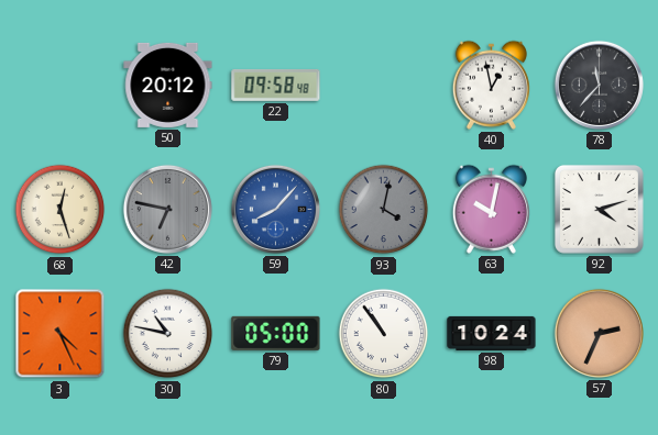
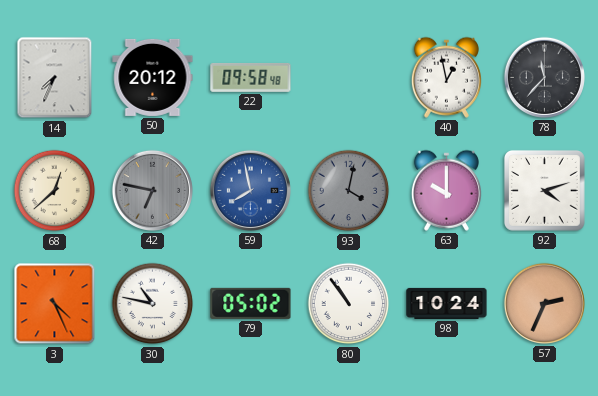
14: none -> 7:34
68: 12:27 -> 12:38
59: 8:07 -> 7:58
63: 10:02 -> 10:00
79: 05:00 -> 05:02
